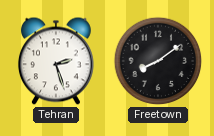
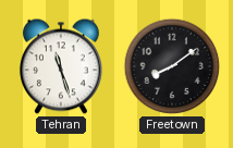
Tehran: 2:27 -> 11:27
